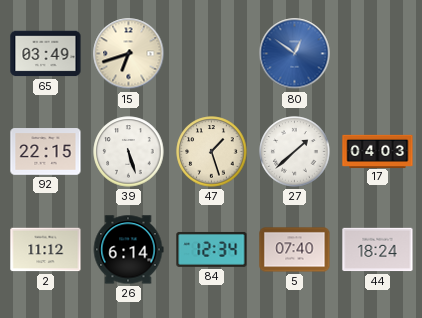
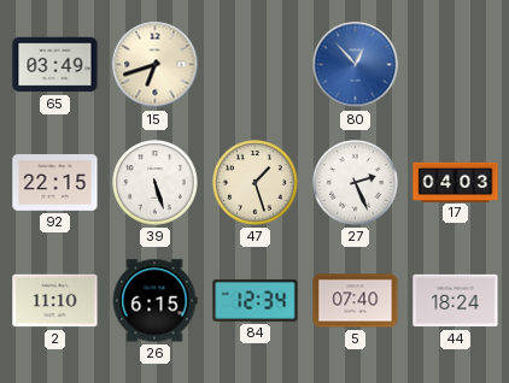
80: 12:51 -> 12:53
27: 1:38 -> 2:26
2: 11:12 -> 11:10
26: 6:14 -> 6:15
